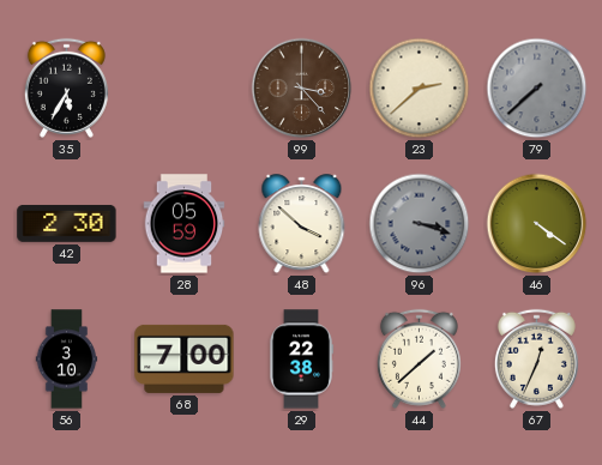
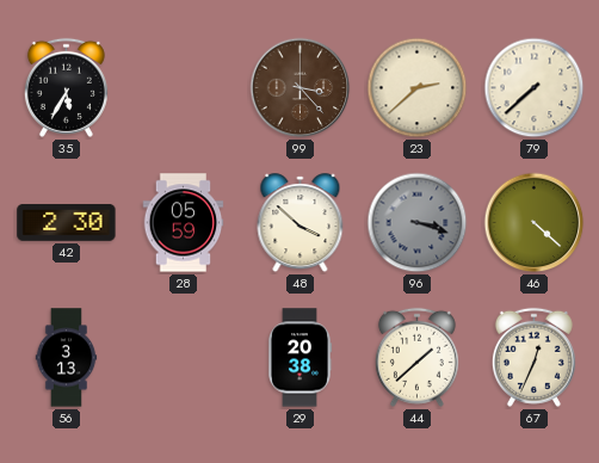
79 dial: grey -> cream
46: 4:21 -> 4:22
56: 3:10 -> 3:13
68: 7:00 -> none
29: 22:38 -> 20:38
